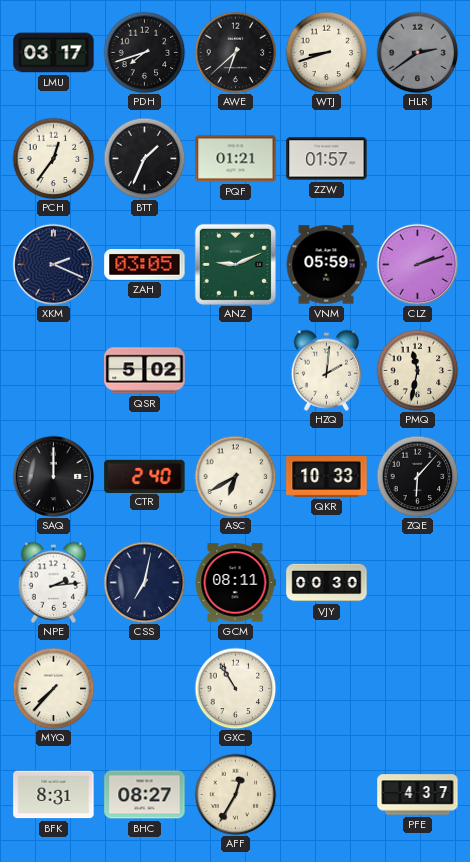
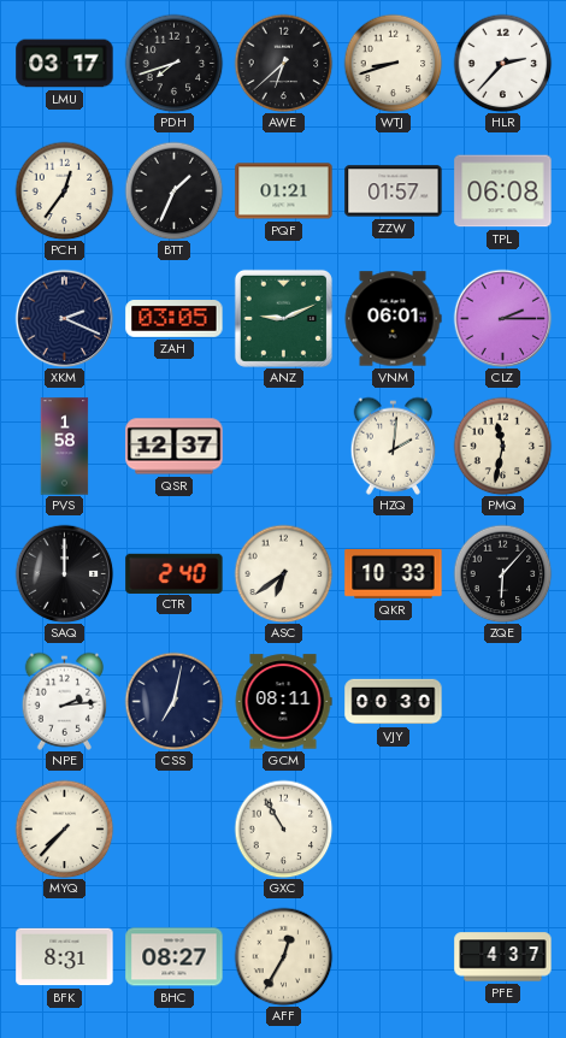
HLR: 2:39 -> 2:37
HLR dial: grey -> white
TPL: none -> 06:08
VNM: 05:59 -> 06:01
CLZ: 2:12 -> 2:15
PVS: none -> 1:58
QSR: 5:02 -> 12:37
ASC: 6:40 -> 6:39
